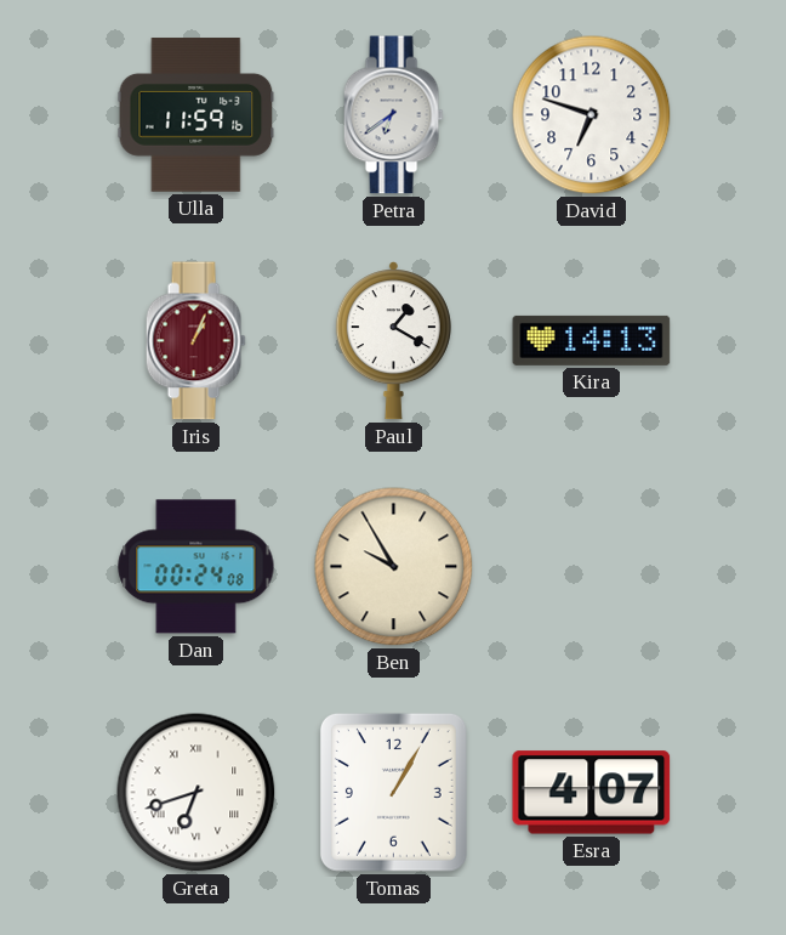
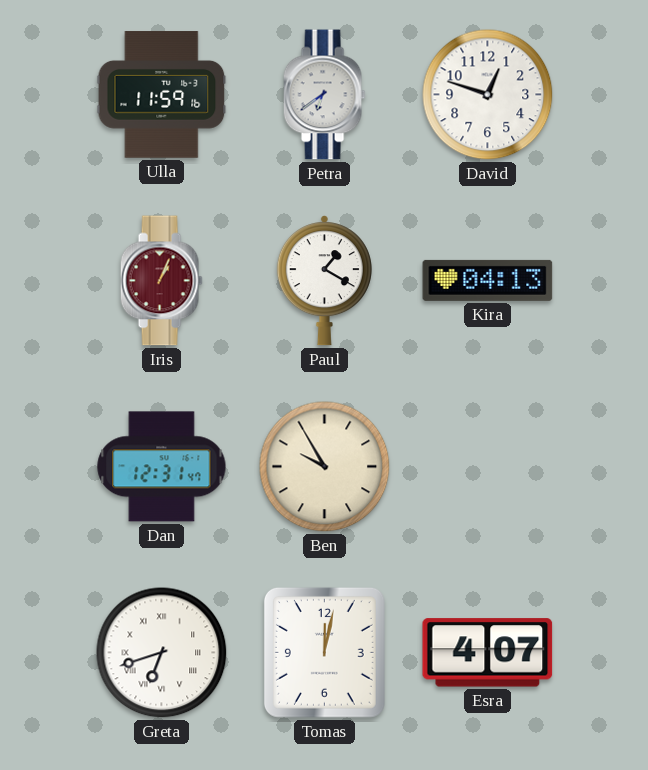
David: 6:48 -> 12:48
Kira: 14:13 -> 04:13
Dan: 00:24 -> 12:31
Tomas: 1:05 -> 12:02
